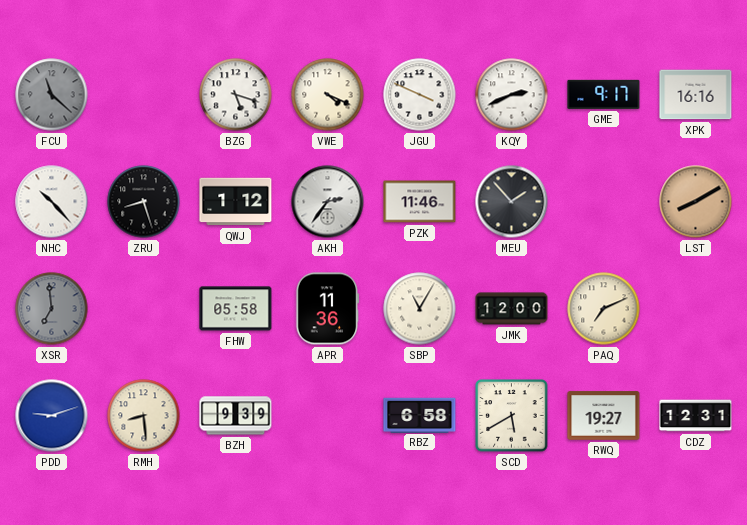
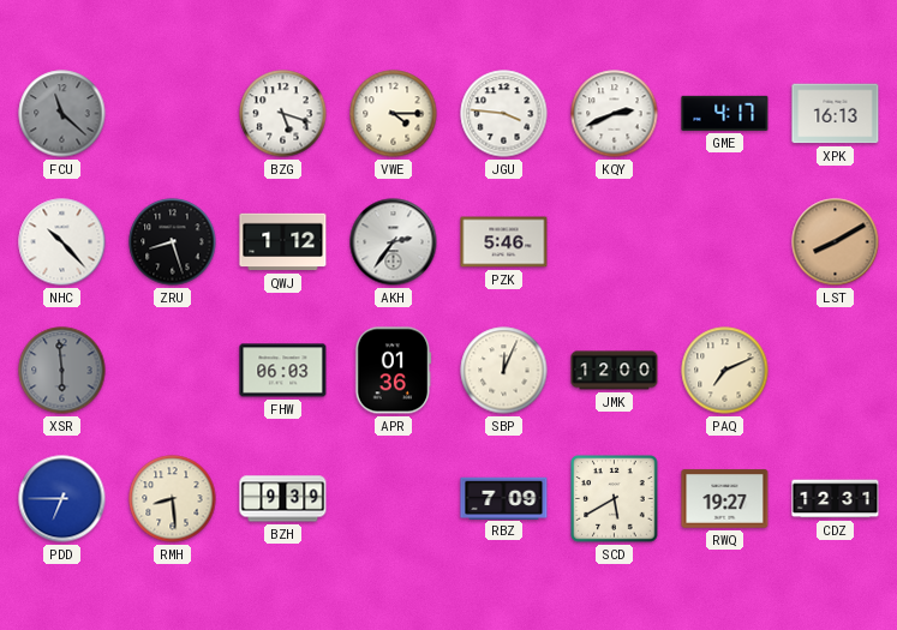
VWE: 4:19 -> 4:15
JGU: 3:49 -> 3:46
GME: 9:17 -> 4:17
XPK: 16:16 -> 16:13
PZK: 11:46 -> 5:46
MEU: 1:53 -> none
XSR: 6:59 -> 5:59
FHW: 05:58 -> 06:03
APR: 11:36 -> 01:36
SBP: 11:05 -> 12:04
PDD: 9:12 -> 6:45
RBZ: 6:58 -> 7:09
